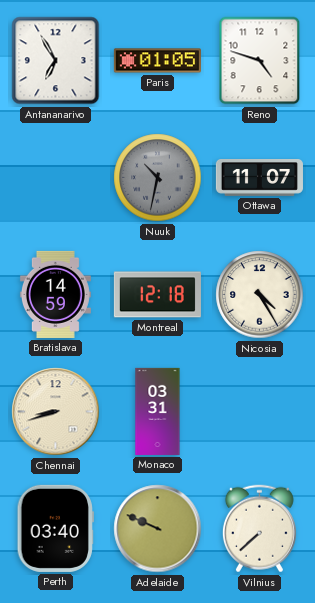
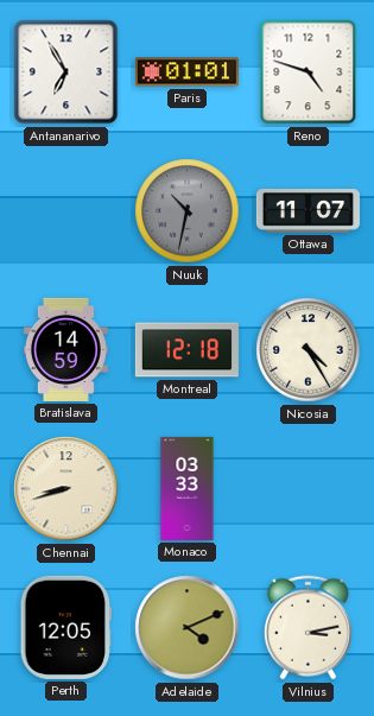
Paris: 01:05 -> 01:01
Monaco: 03:31 -> 03:33
Perth: 03:40 -> 12:05
Adelaide: 9:49 -> 4:11
Vilnius: 7:38 -> 3:13
